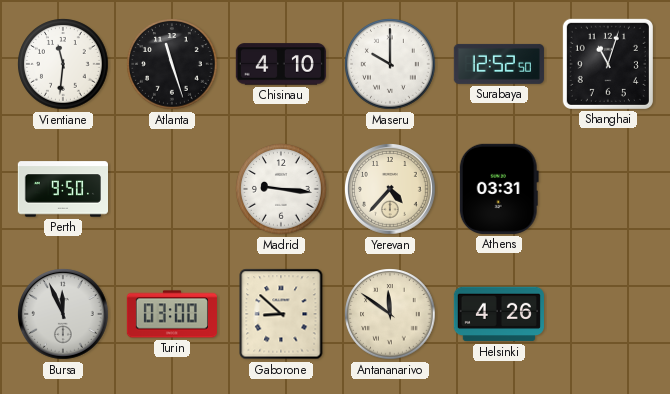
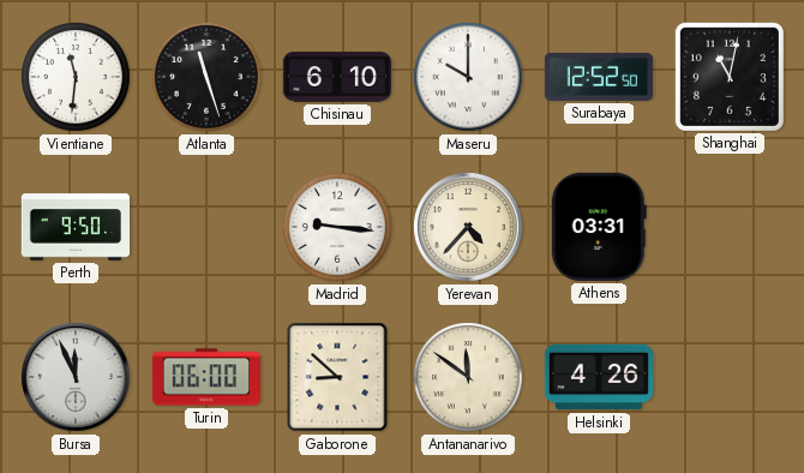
Chisinau: 4:10 -> 6:10
Shanghai: 11:03 -> 11:02
Turin: 03:00 -> 06:00
